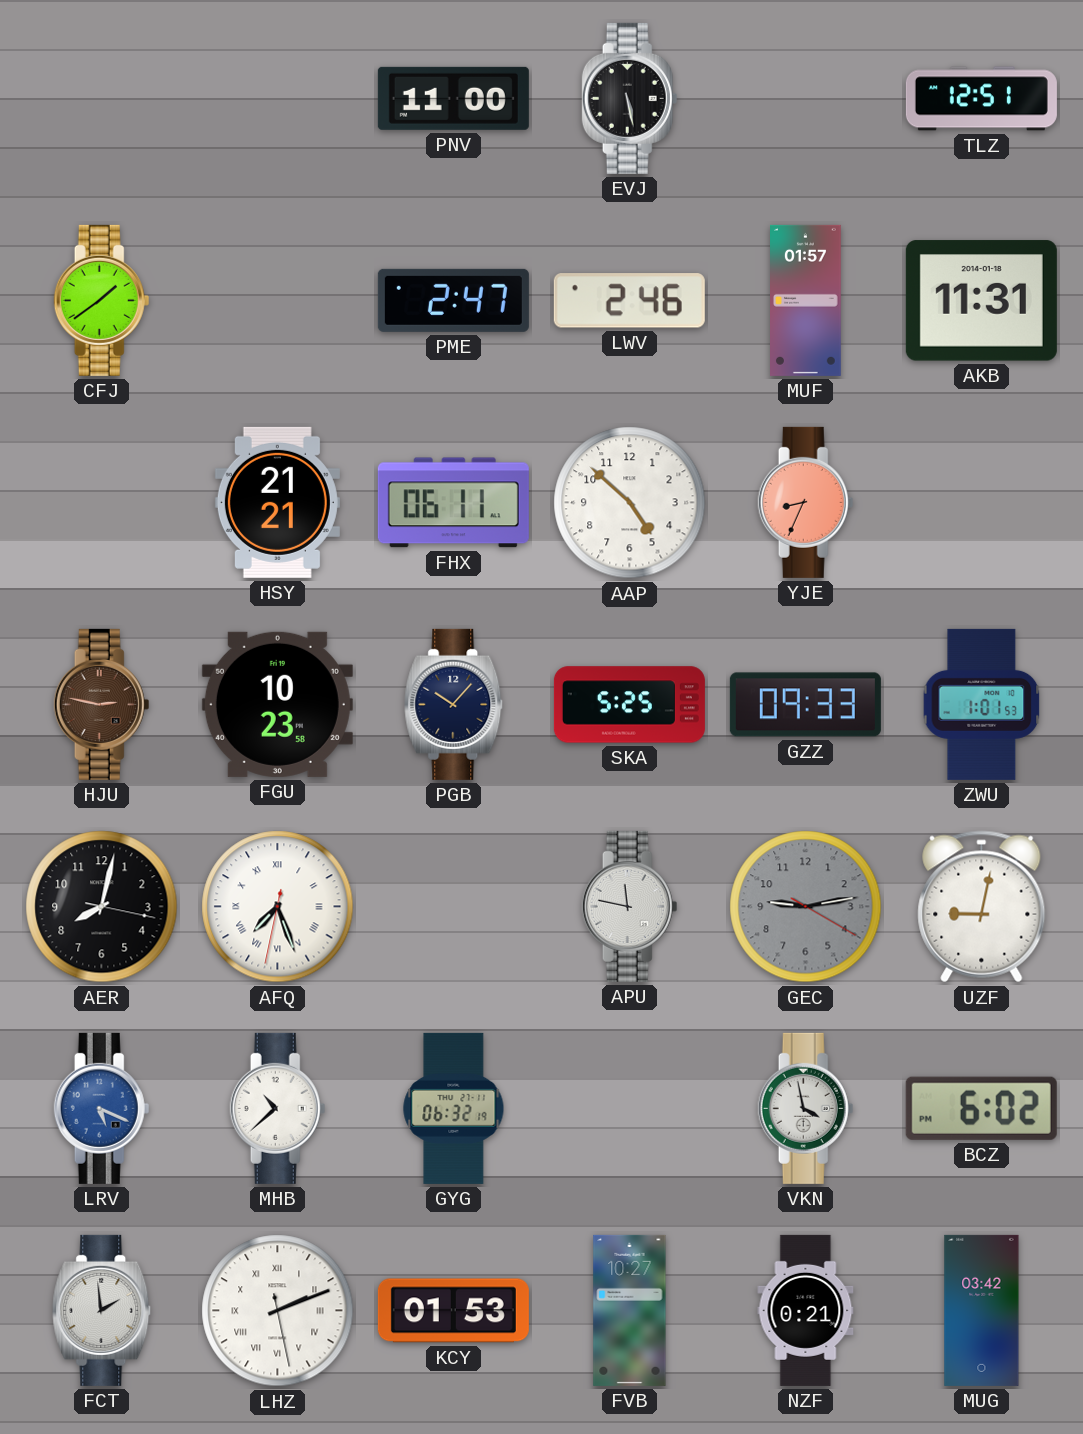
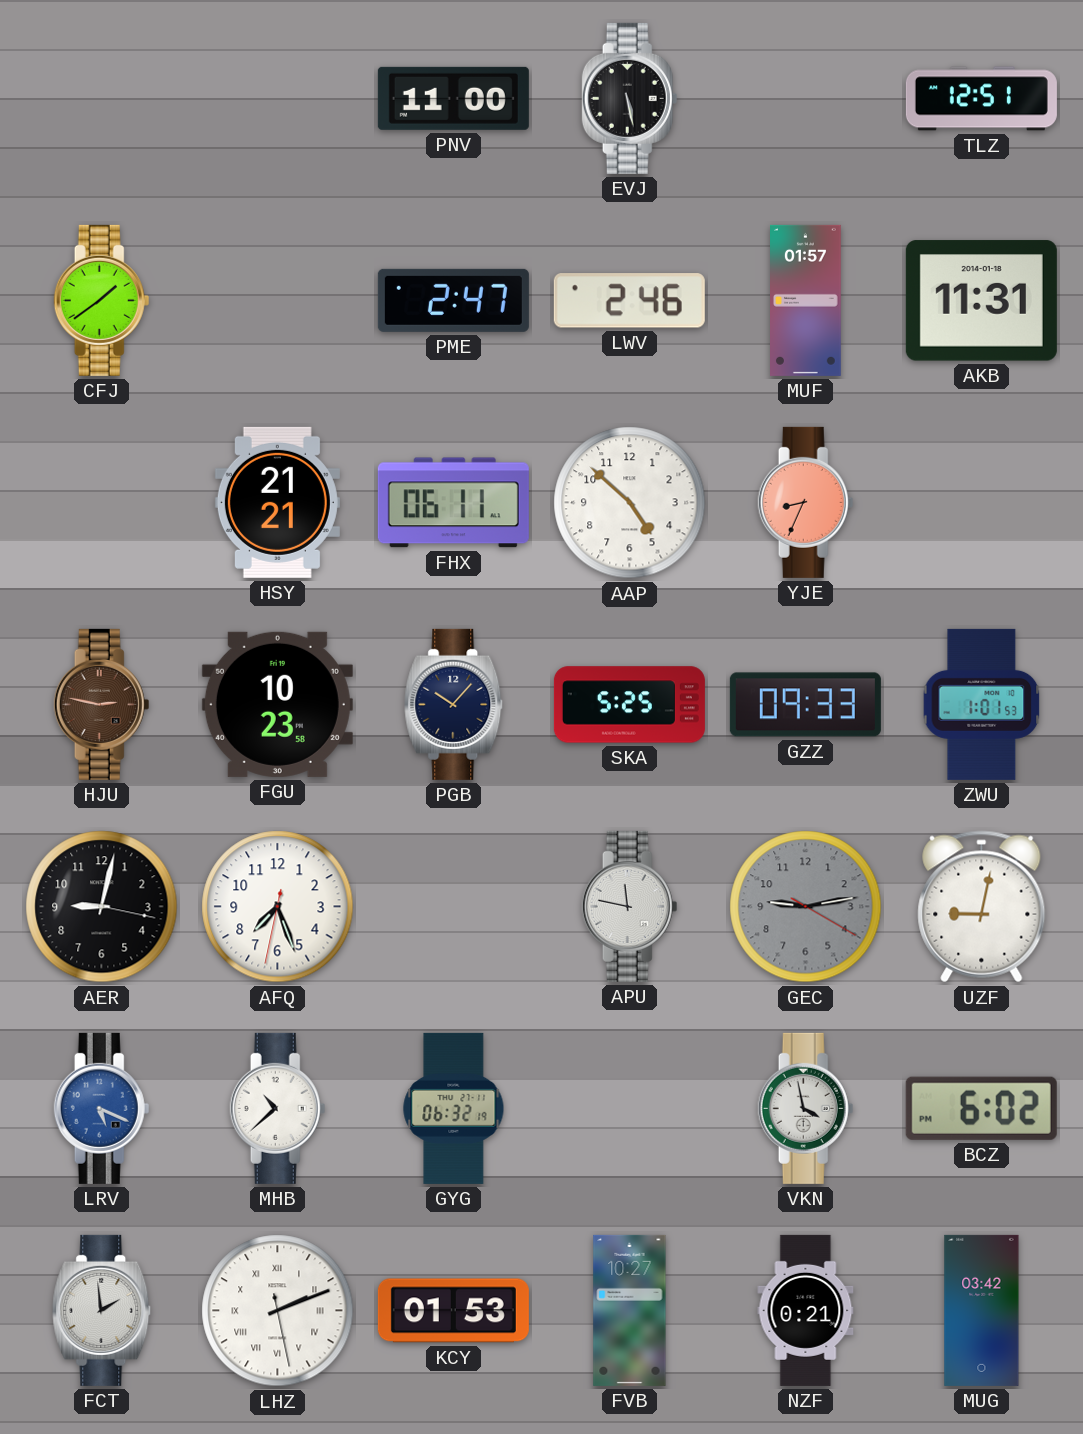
AER: 8:02 -> 9:02
AFQ numerals: Roman -> Arabic
